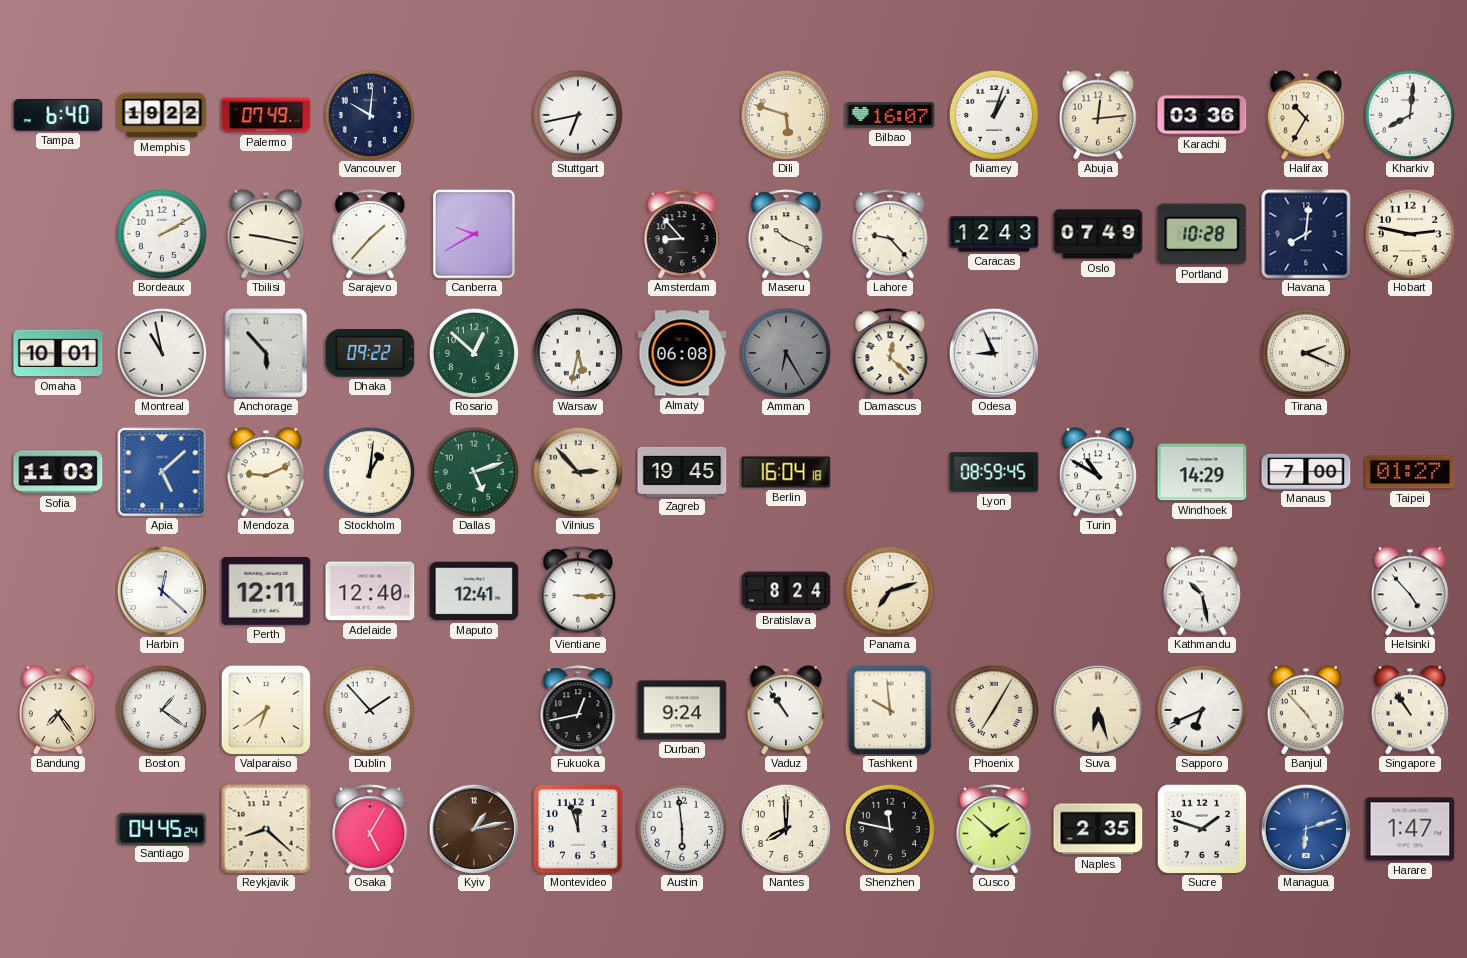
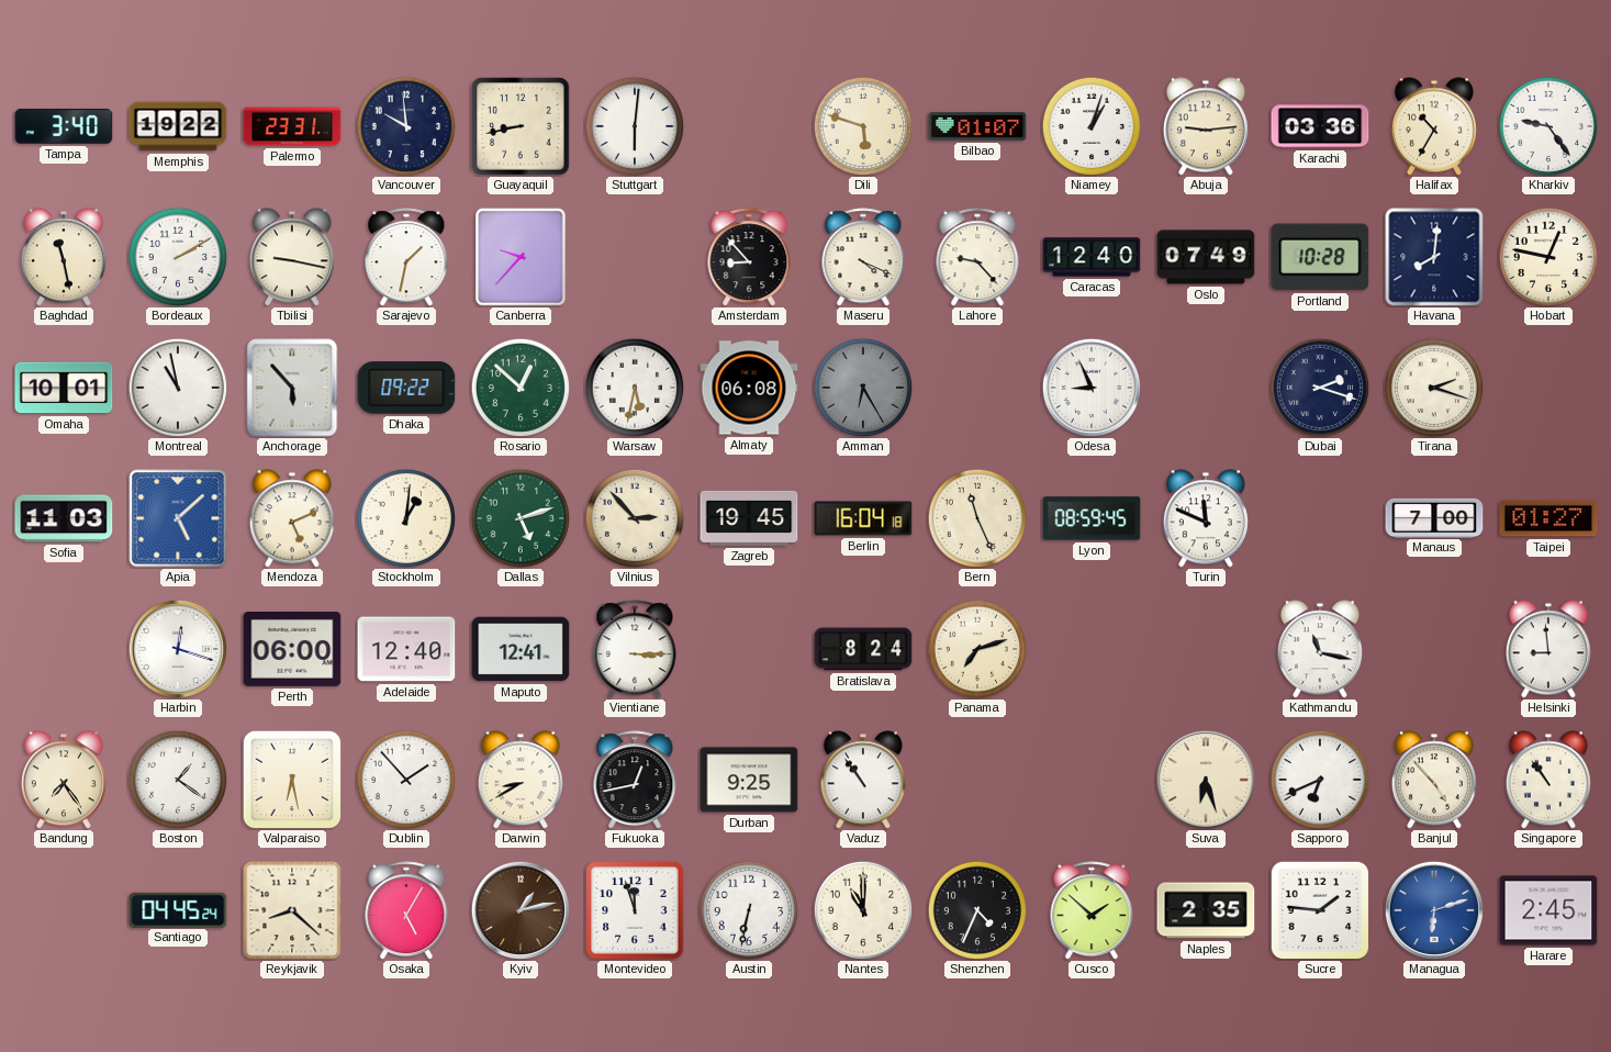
Tampa: 6:40 -> 3:40
Palermo: 07:49 -> 23:31
Vancouver: 10:01 -> 9:59
Guayaquil: none -> 8:43
Stuttgart: 6:43 -> 6:01
Bilbao: 16:07 -> 01:07
Abuja: 12:14 -> 9:14
Kharkiv: 8:01 -> 9:24
Baghdad: none -> 11:28
Sarajevo: 1:37 -> 1:32
Canberra: 9:40 -> 9:37
Maseru: 10:19 -> 4:19
Caracas: 12:43 -> 12:40
Hobart: 2:47 -> 12:47
Damascus: 12:22 -> none
Dubai: none -> 2:18
Tirana: 2:19 -> 2:18
Mendoza: 9:11 -> 5:11
Bern: none -> 11:26
Turin: 10:50 -> 11:49
Windhoek: 14:29 -> none
Harbin: 12:22 -> 12:18
Perth: 12:11 -> 06:00
Kathmandu: 10:28 -> 11:17
Helsinki: 4:53 -> 8:59
Valparaiso: 6:39 -> 6:28
Darwin: none -> 8:40
Durban: 9:24 -> 9:25
Tashkent: 9:59 -> none
Phoenix: 7:05 -> none
Austin: 5:59 -> 6:32
Nantes: 8:00 -> 11:00
Shenzhen: 11:47 -> 4:34
Sucre: 1:48 -> 1:46
Harare: 1:47 -> 2:45
